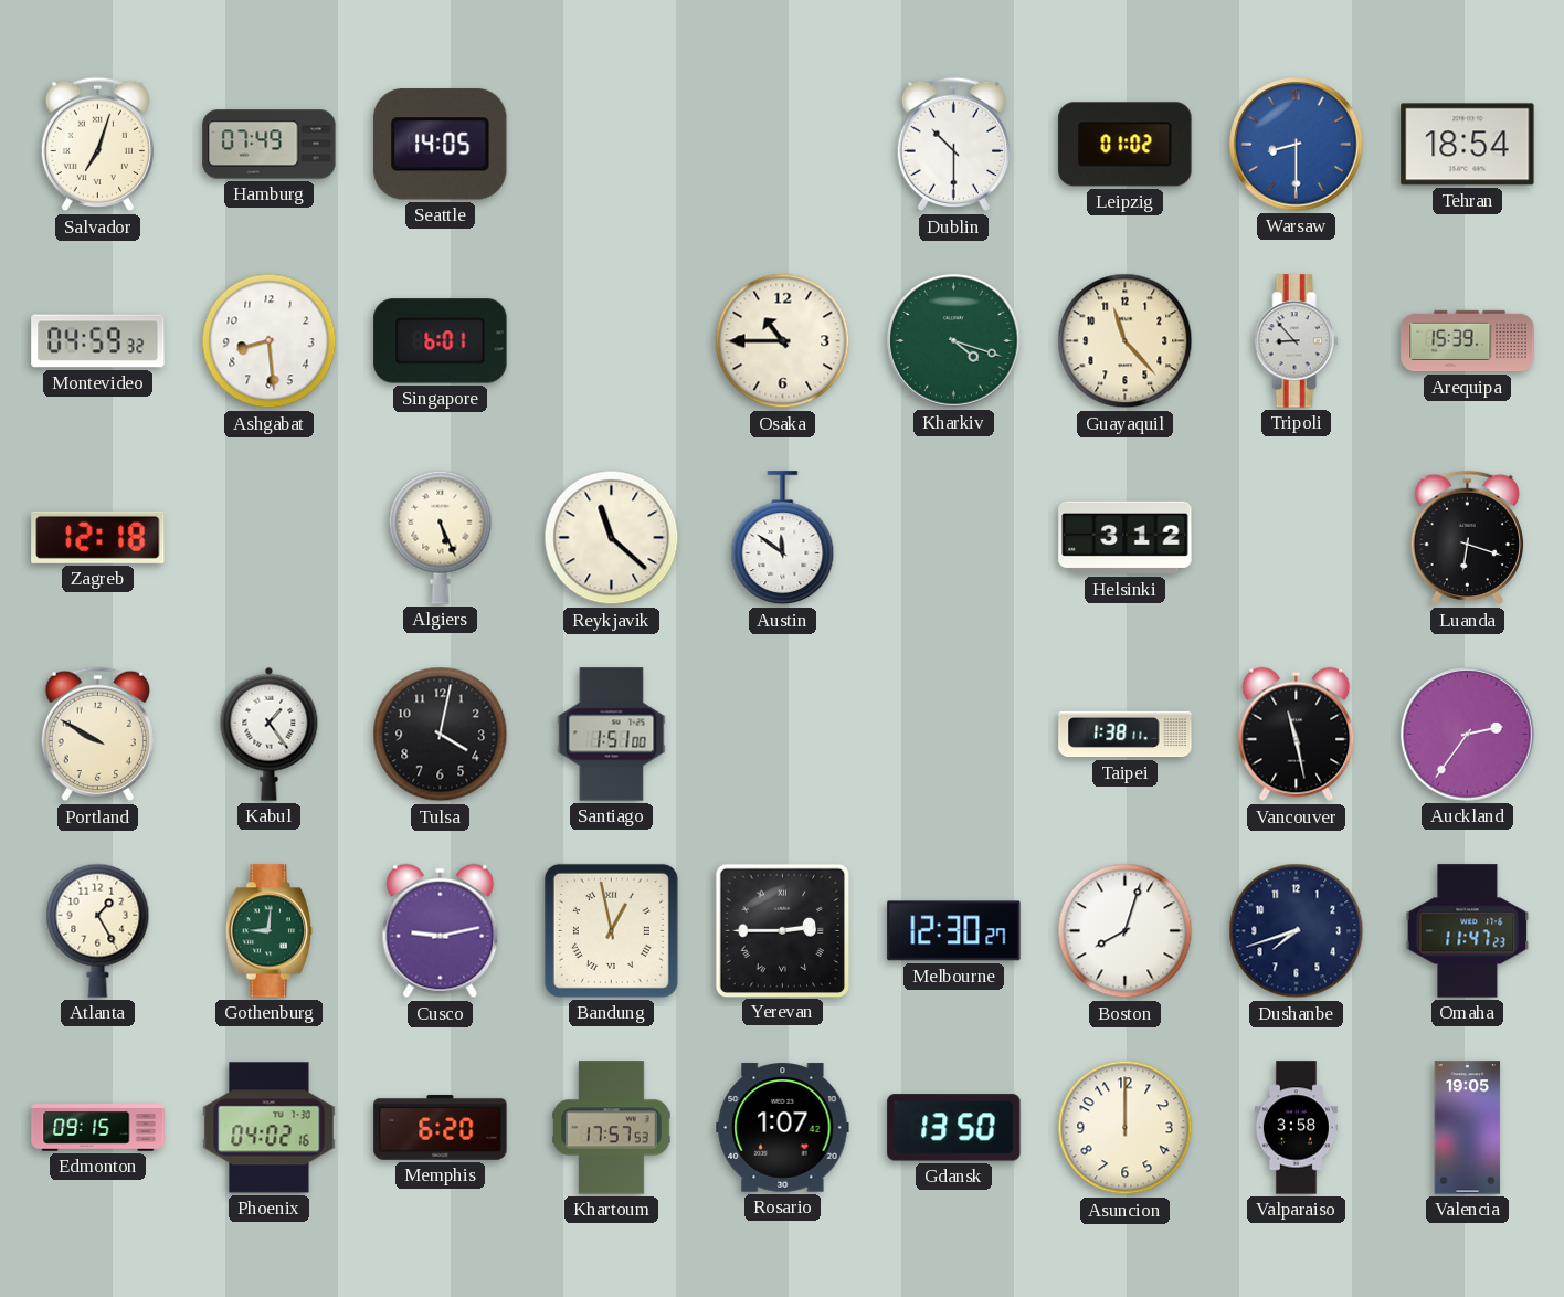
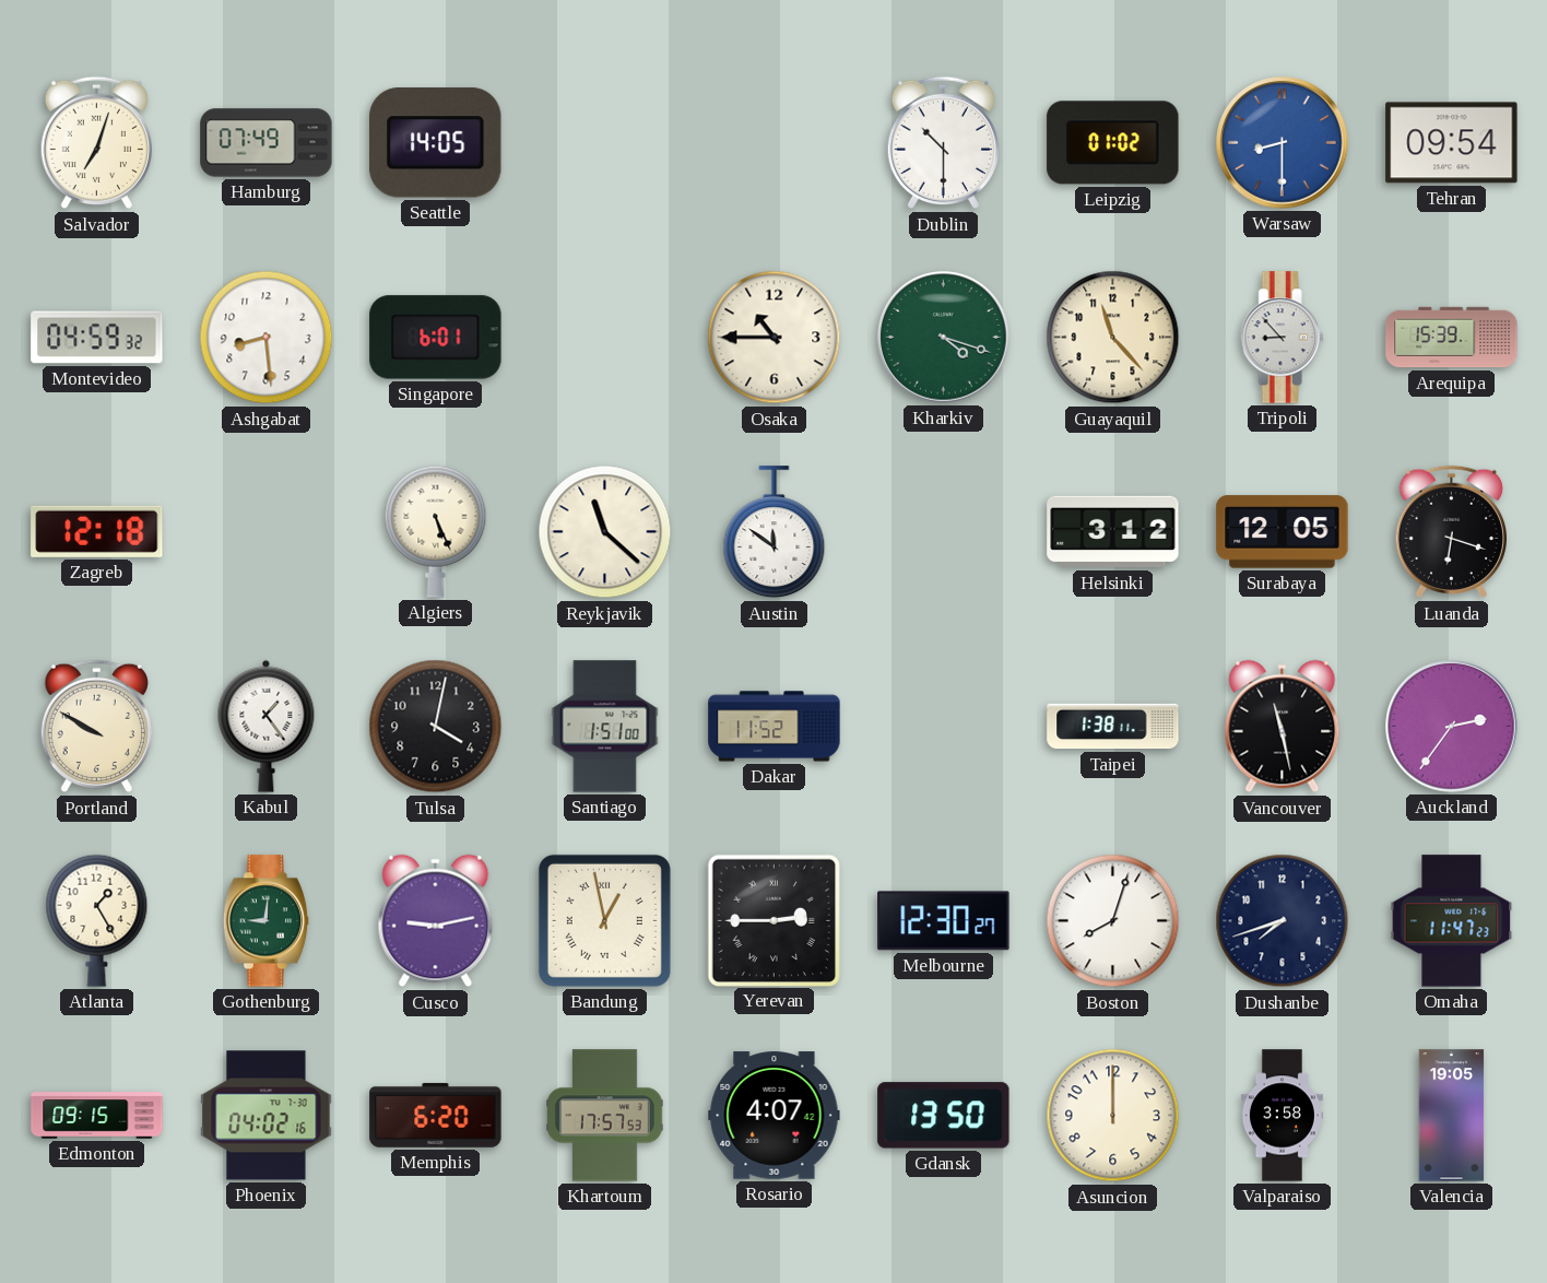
Tehran: 18:54 -> 09:54
Surabaya: none -> 12:05
Dakar: none -> 11:52
Rosario: 1:07 -> 4:07
